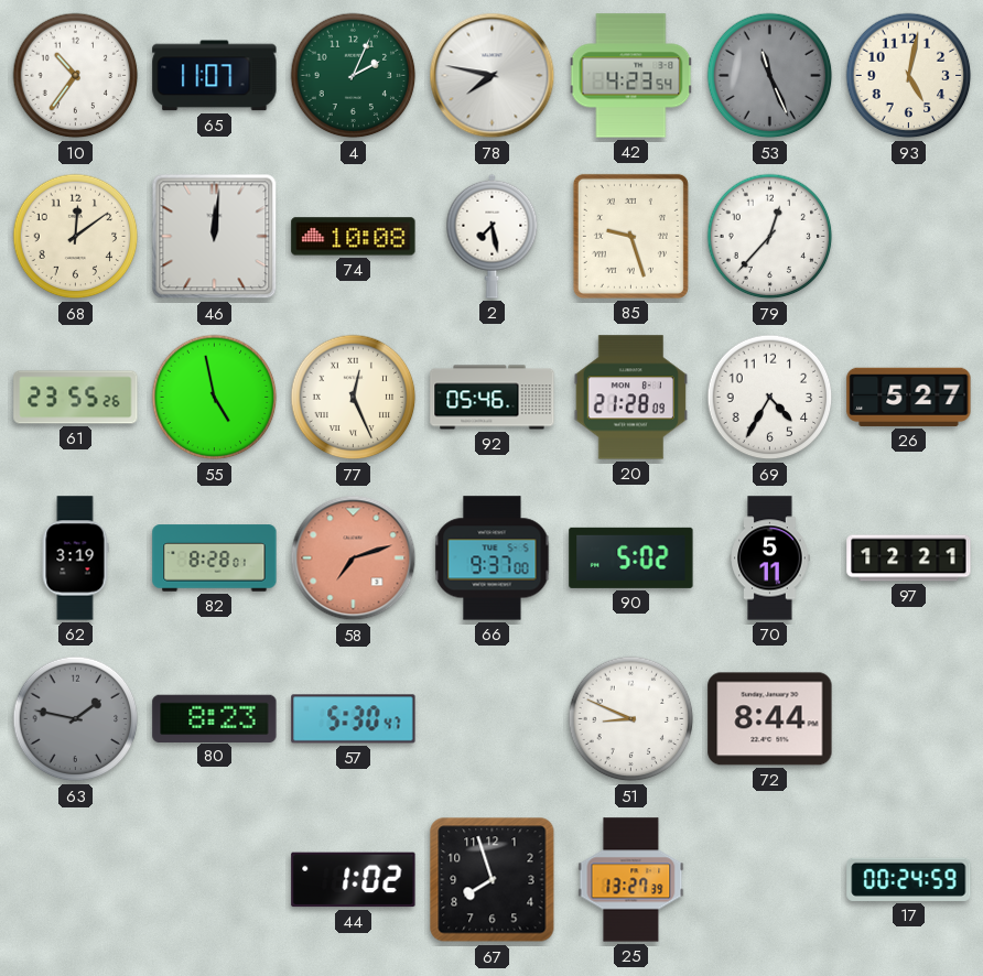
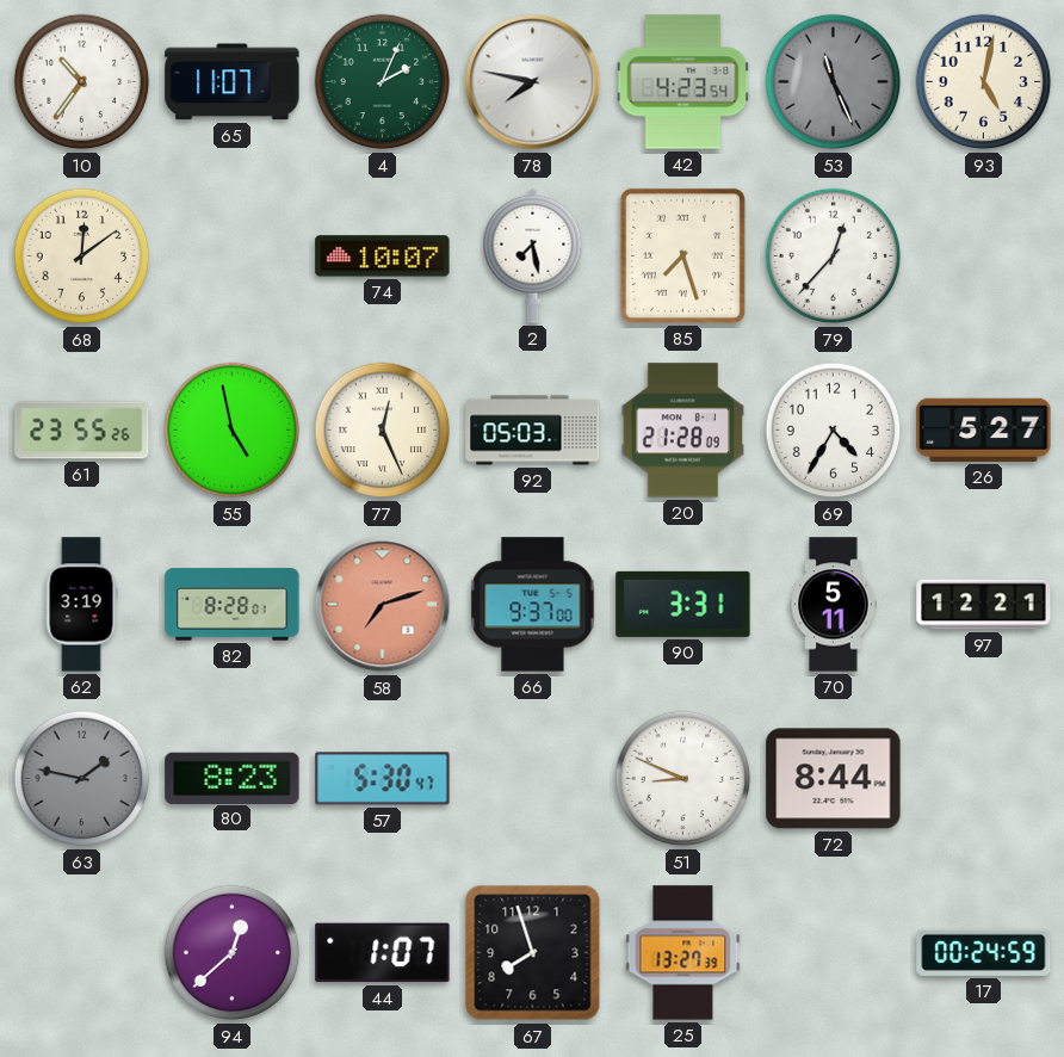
46: 12:01 -> none
74: 10:08 -> 10:07
85: 9:27 -> 7:27
92: 05:46 -> 05:03
90: 5:02 -> 3:31
94: none -> 12:38
44: 1:02 -> 1:07
